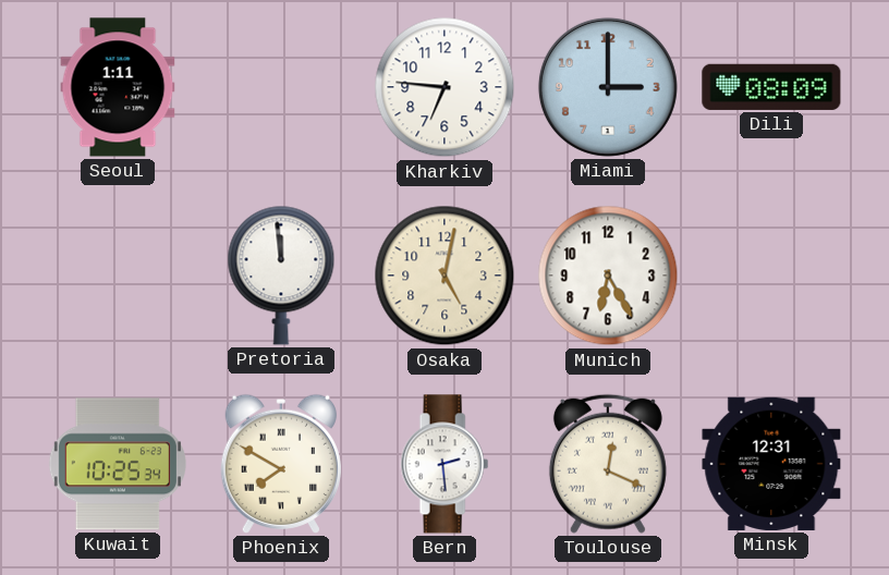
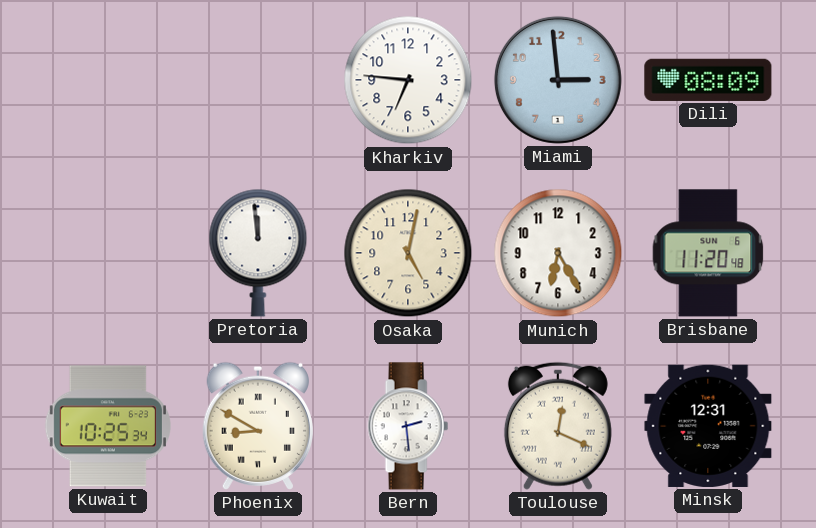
Seoul: 1:11 -> none
Miami: 3:00 -> 2:59
Brisbane: none -> 11:20
Phoenix: 7:50 -> 8:50
